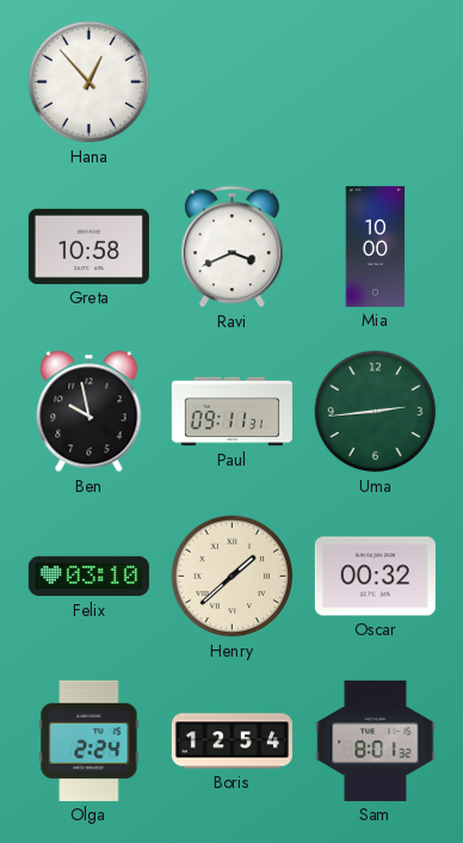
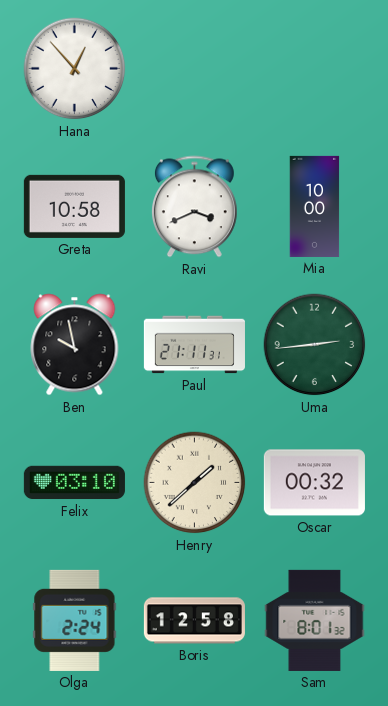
Paul: 09:11 -> 21:11
Boris: 12:54 -> 12:58
